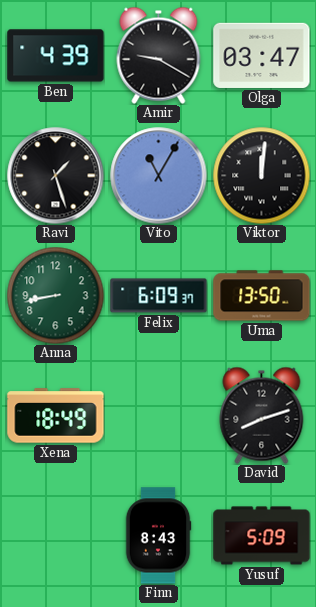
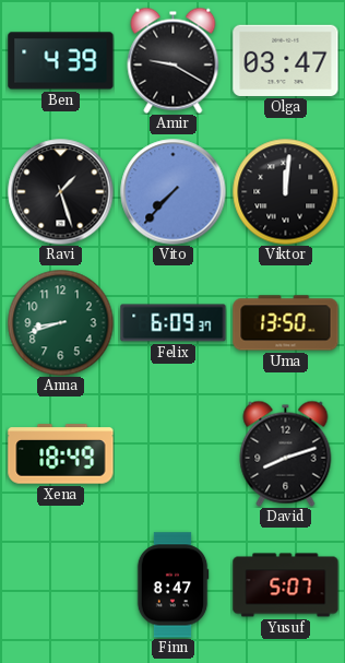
Vito: 11:05 -> 7:37
Anna: 8:43 -> 8:42
Finn: 8:43 -> 8:47
Yusuf: 5:09 -> 5:07
